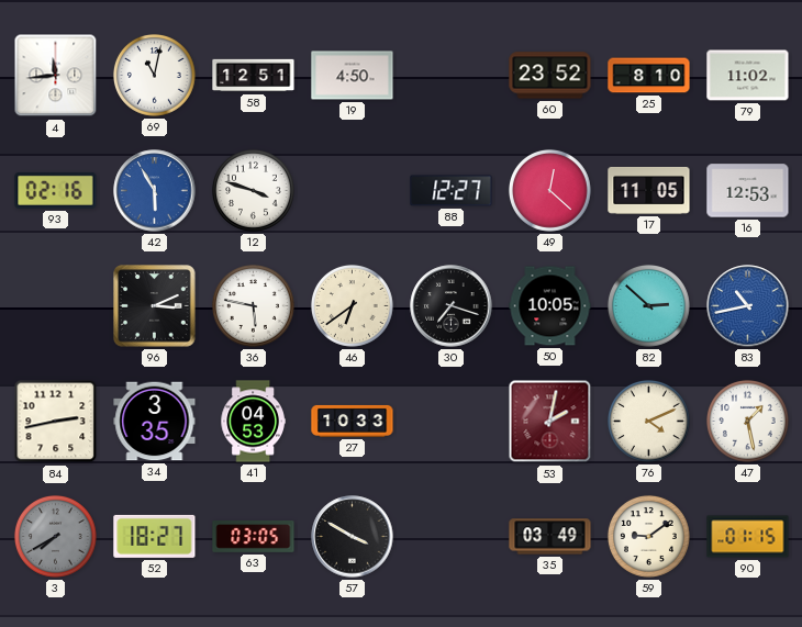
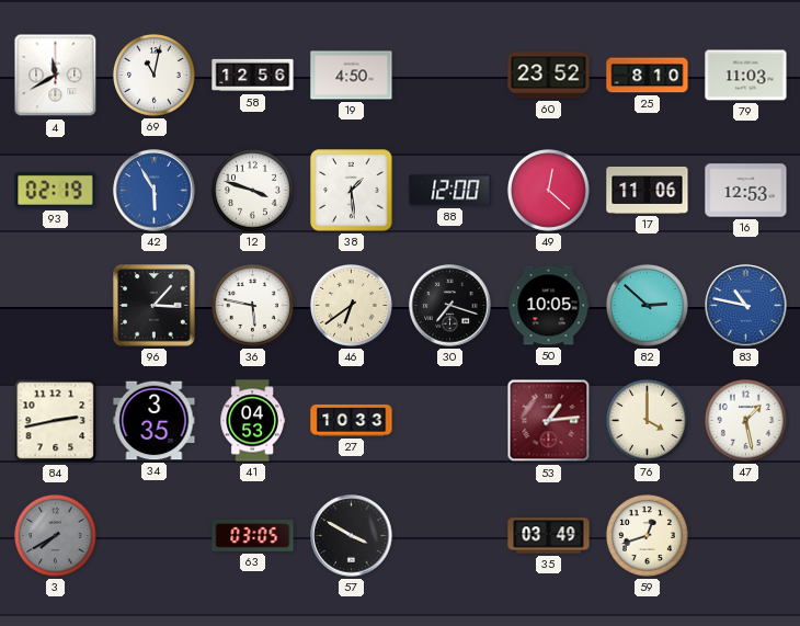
4: 11:44 -> 11:40
58: 12:51 -> 12:56
79: 11:02 -> 11:03
93: 02:16 -> 02:19
38: none -> 1:29
88: 12:27 -> 12:00
17: 11:05 -> 11:06
96: 3:11 -> 3:07
83: 10:43 -> 10:47
53: 2:02 -> 1:14
76: 4:11 -> 4:00
52: 18:27 -> none
59: 9:09 -> 12:42
90: 01:15 -> none
